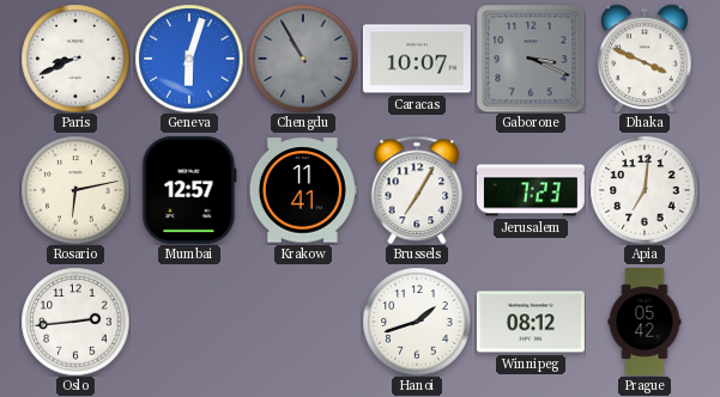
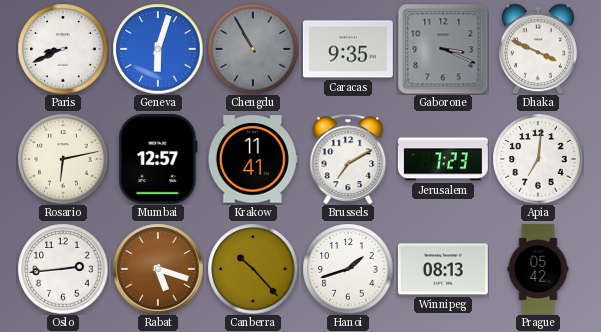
Caracas: 10:07 -> 9:35
Brussels: 7:05 -> 7:10
Rabat: none -> 5:18
Canberra: none -> 10:23
Winnipeg: 08:12 -> 08:13
